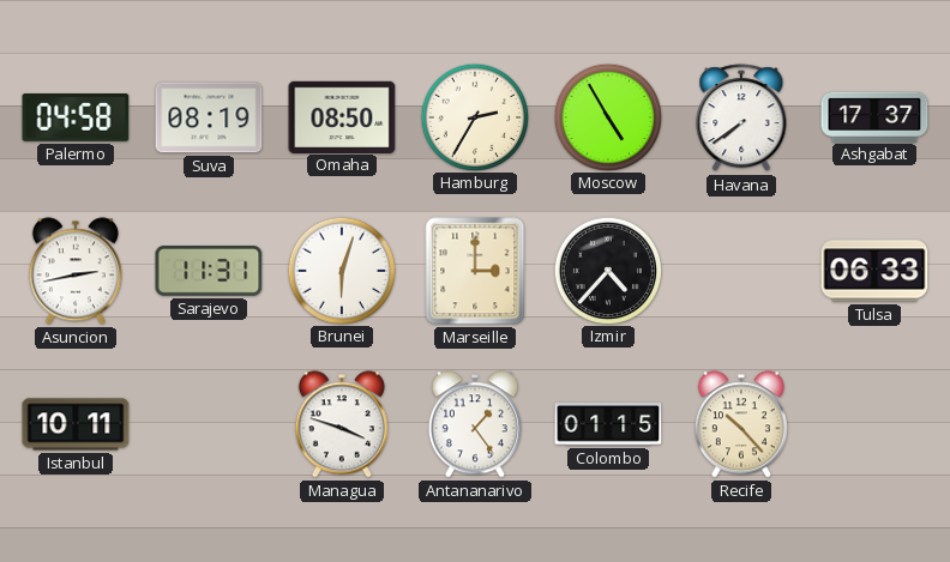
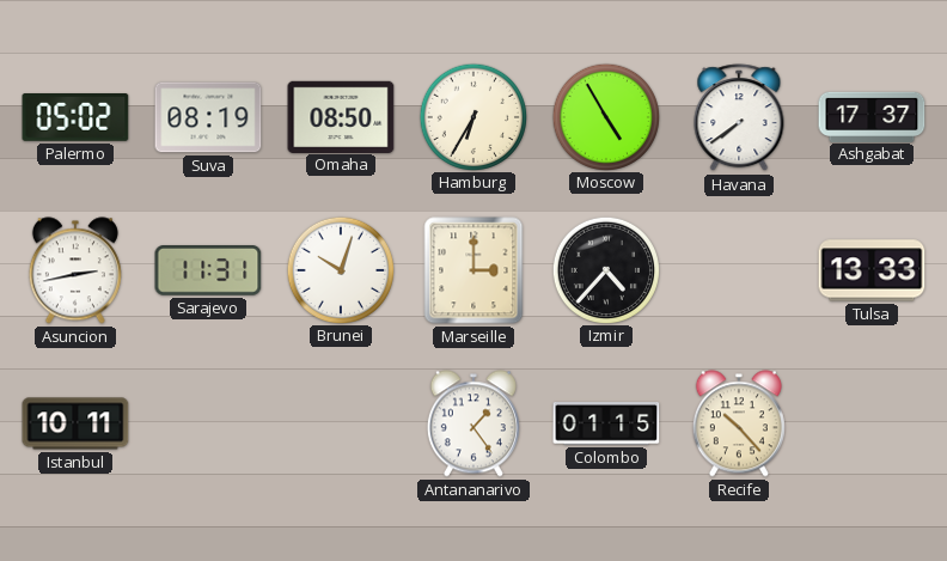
Palermo: 04:58 -> 05:02
Hamburg: 2:35 -> 6:35
Brunei: 6:03 -> 10:03
Tulsa: 06:33 -> 13:33
Managua: 3:48 -> none
